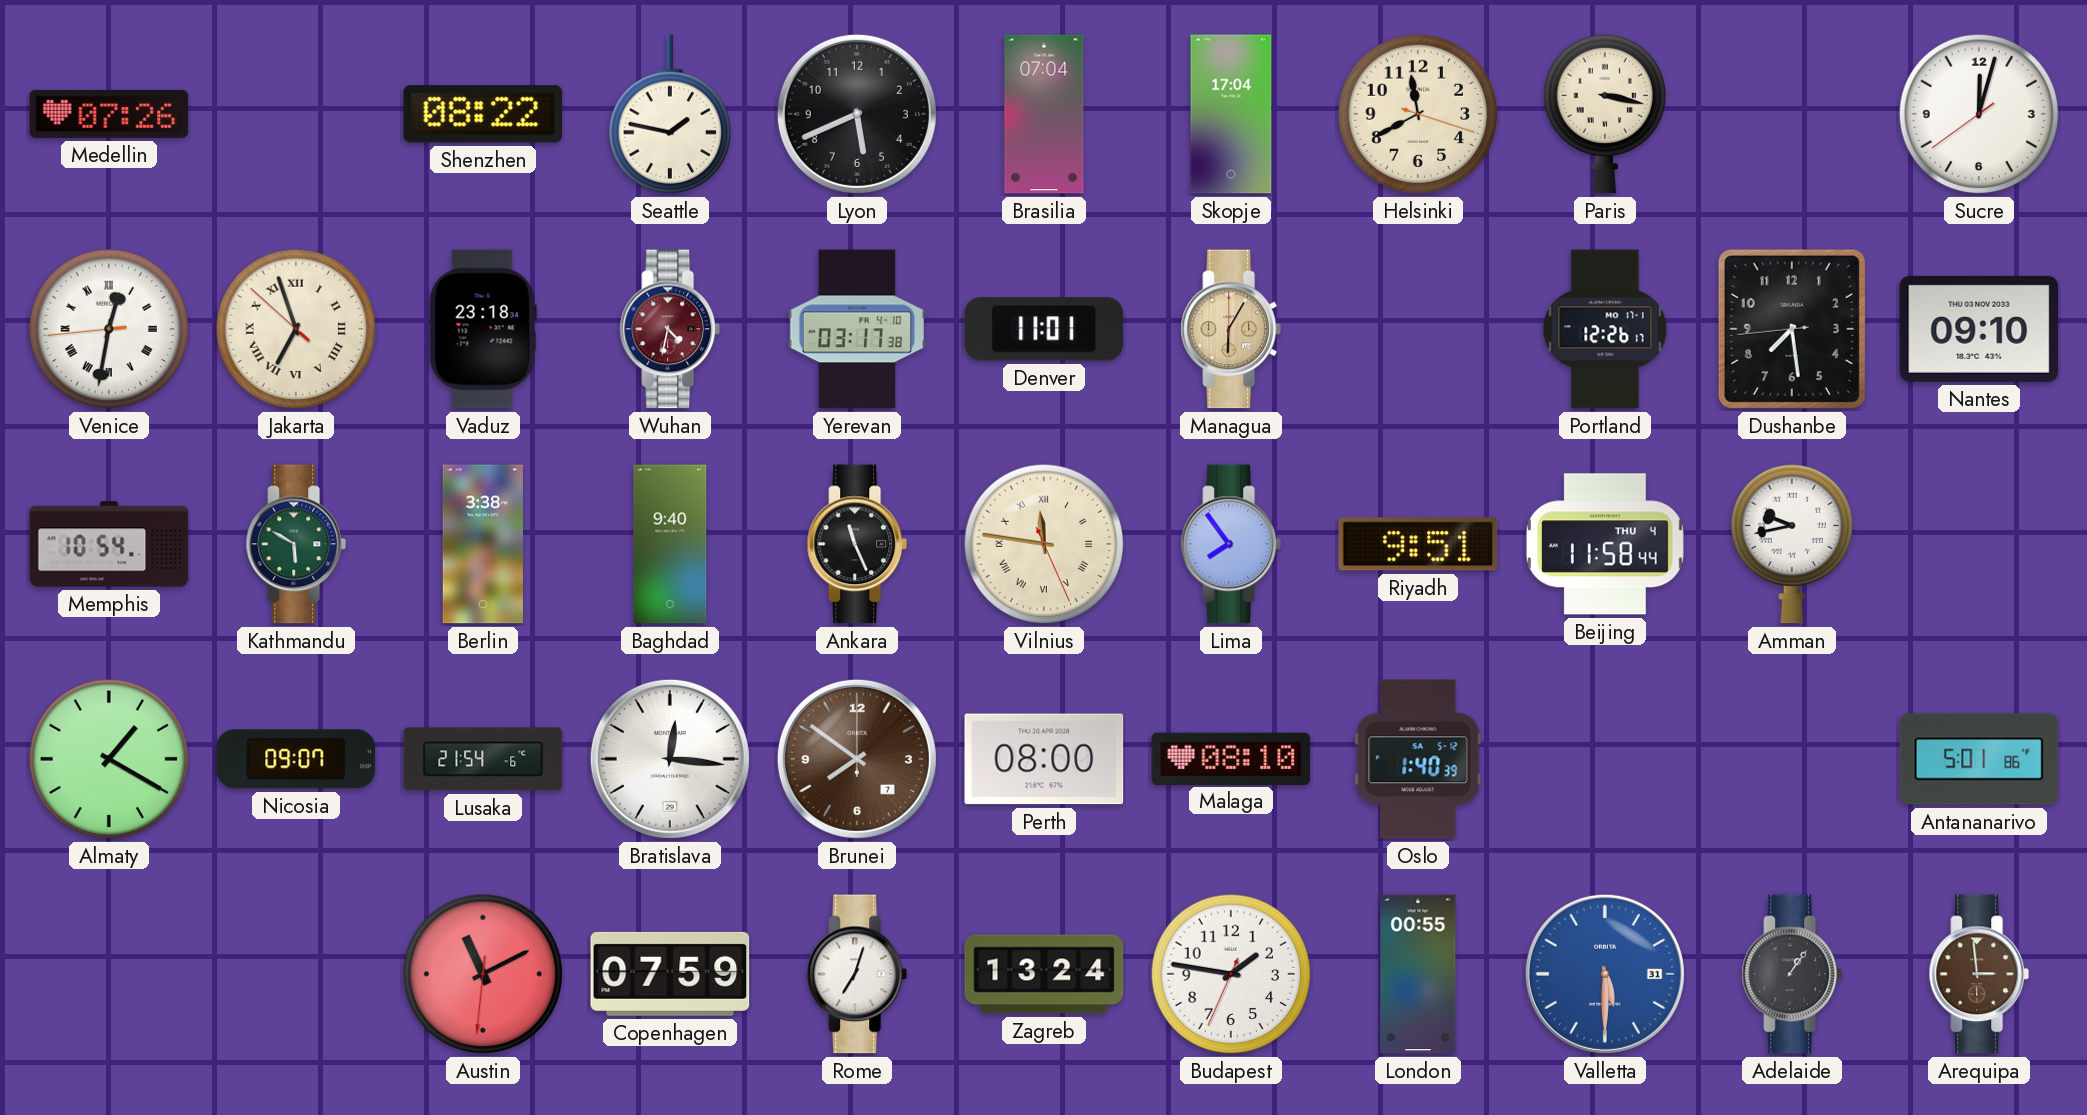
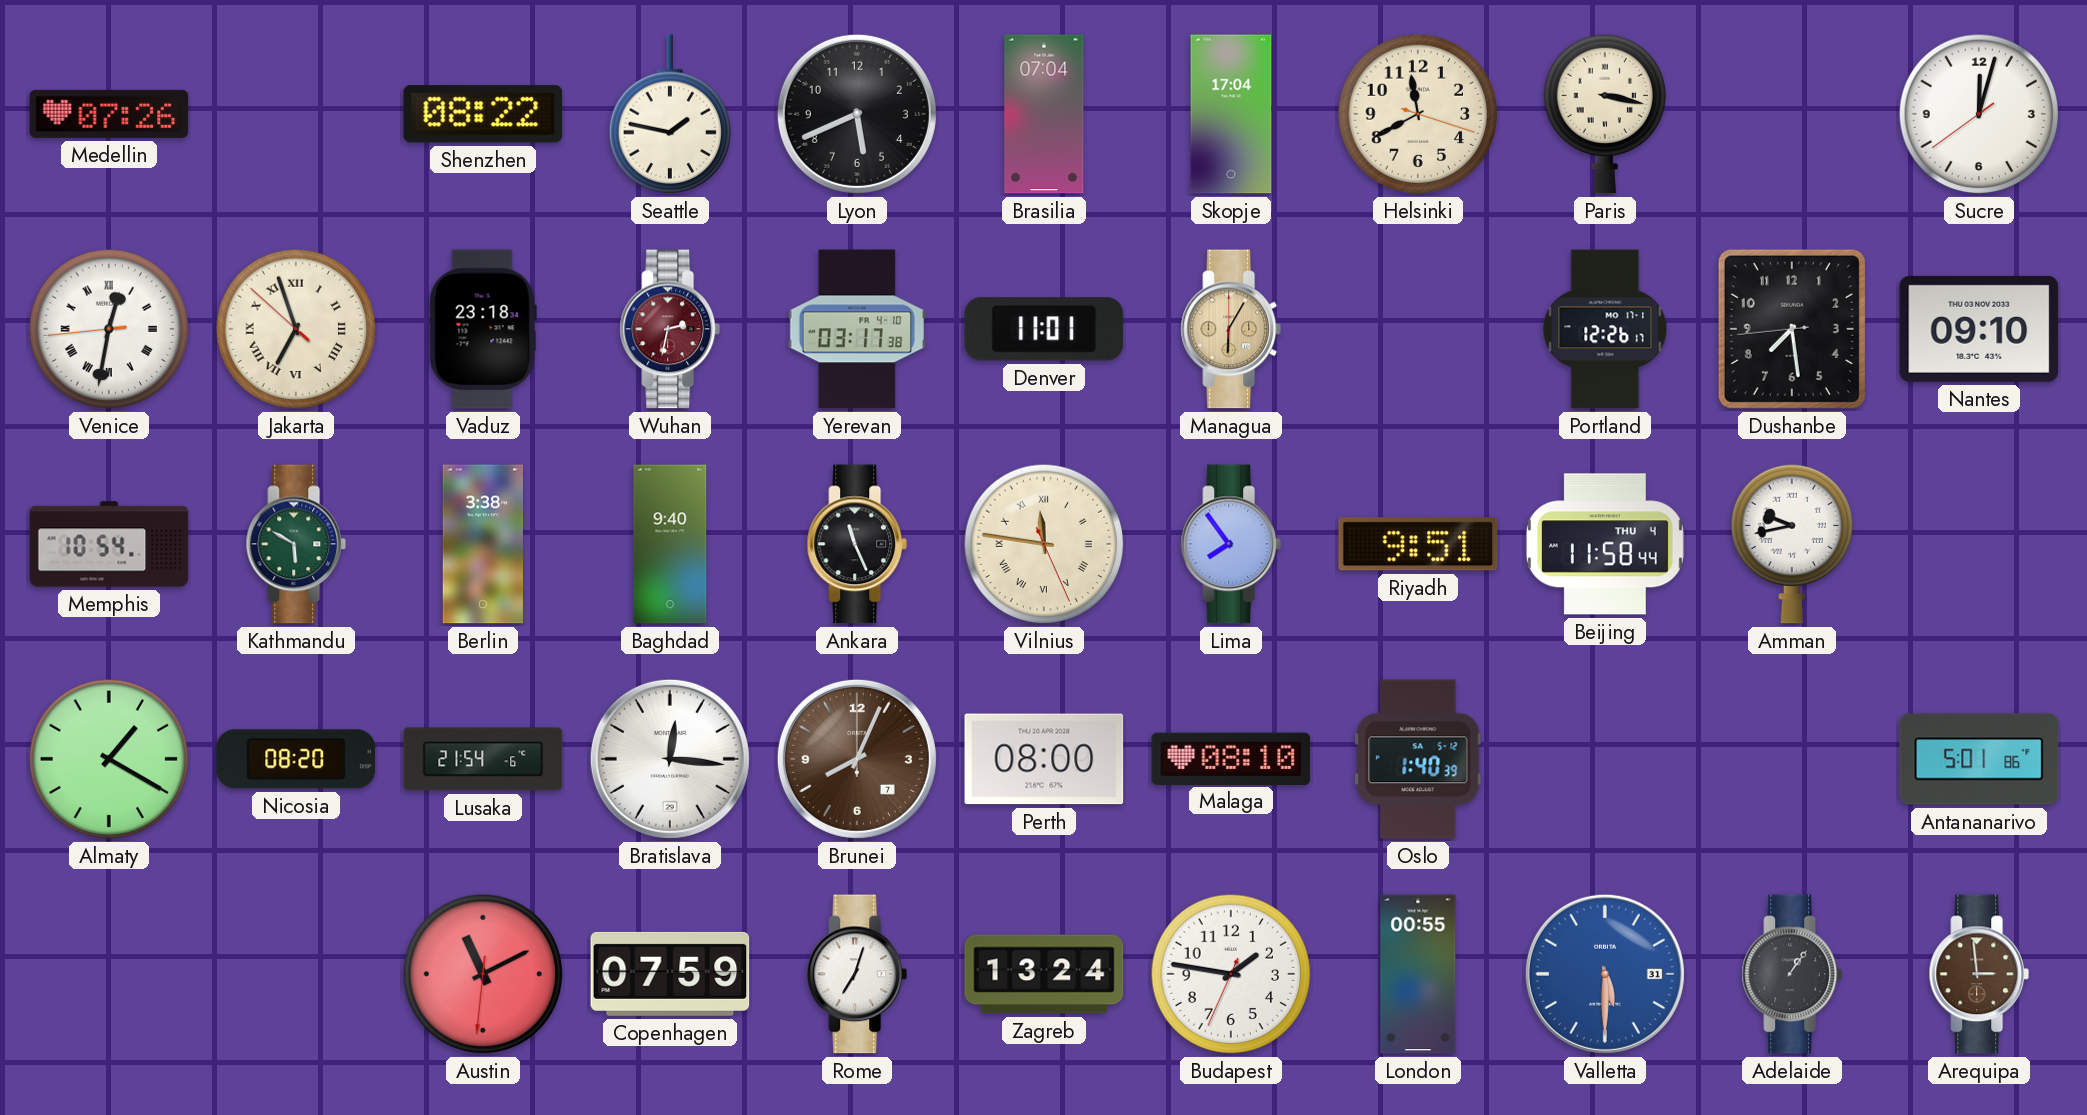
Wuhan: 4:32 -> 2:32
Nicosia: 09:07 -> 08:20
Brunei: 7:51 -> 8:04
